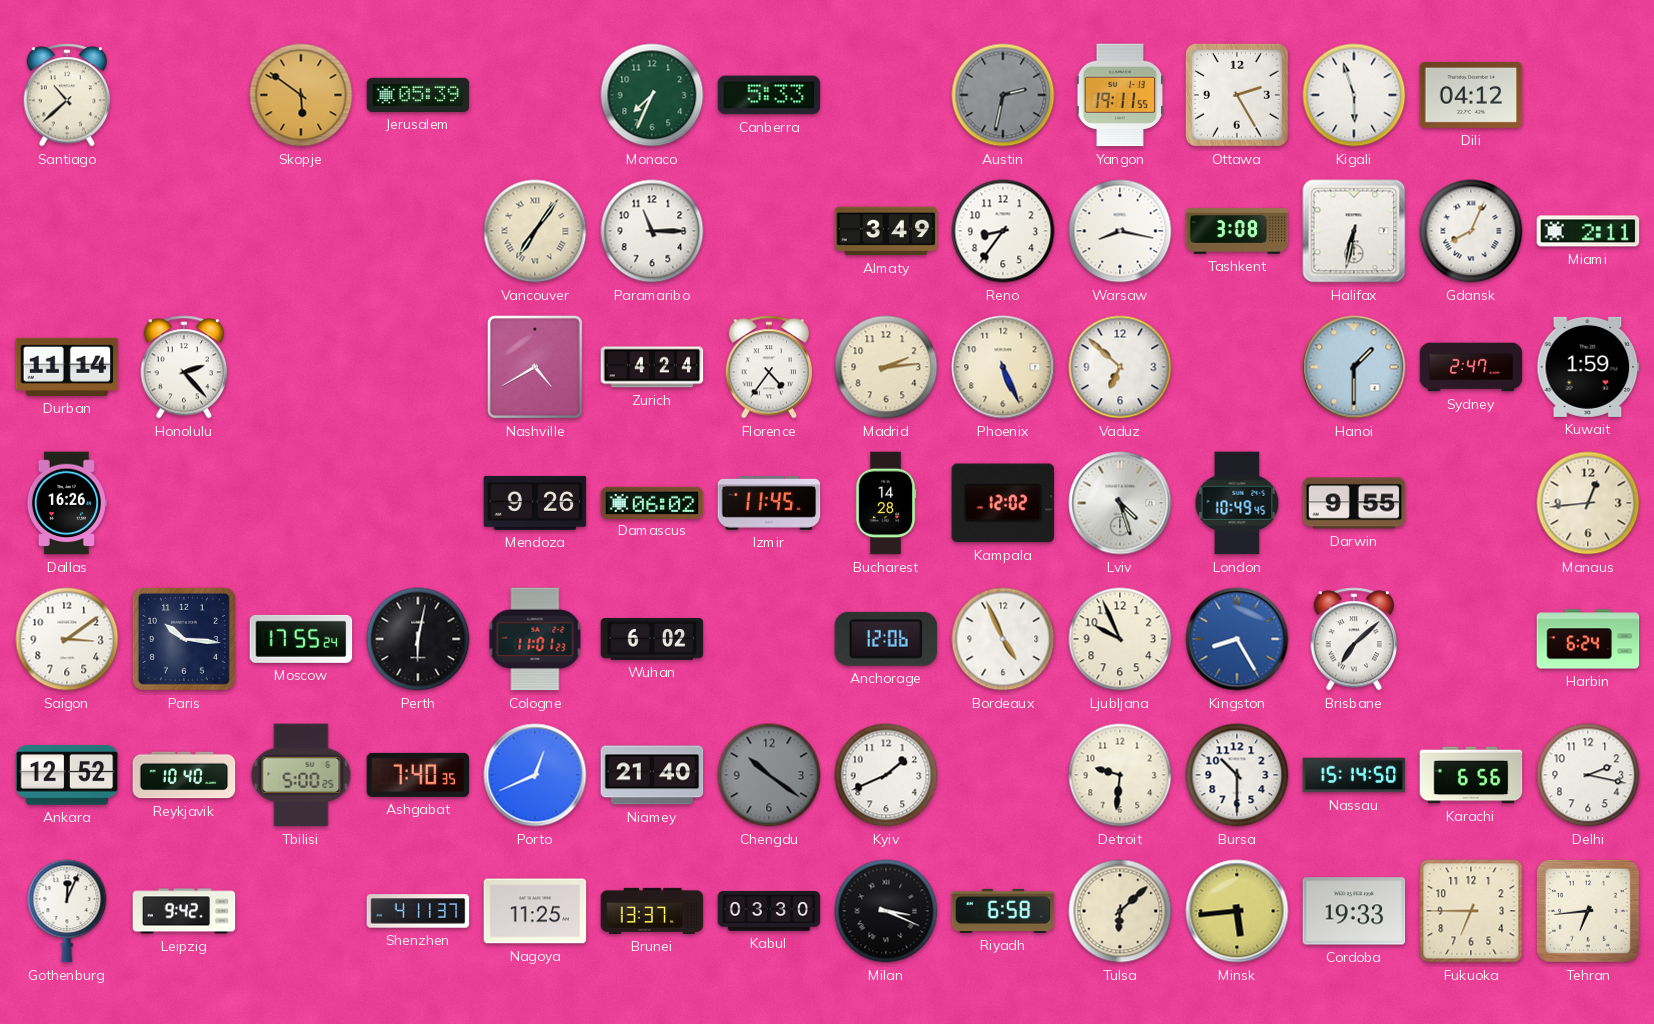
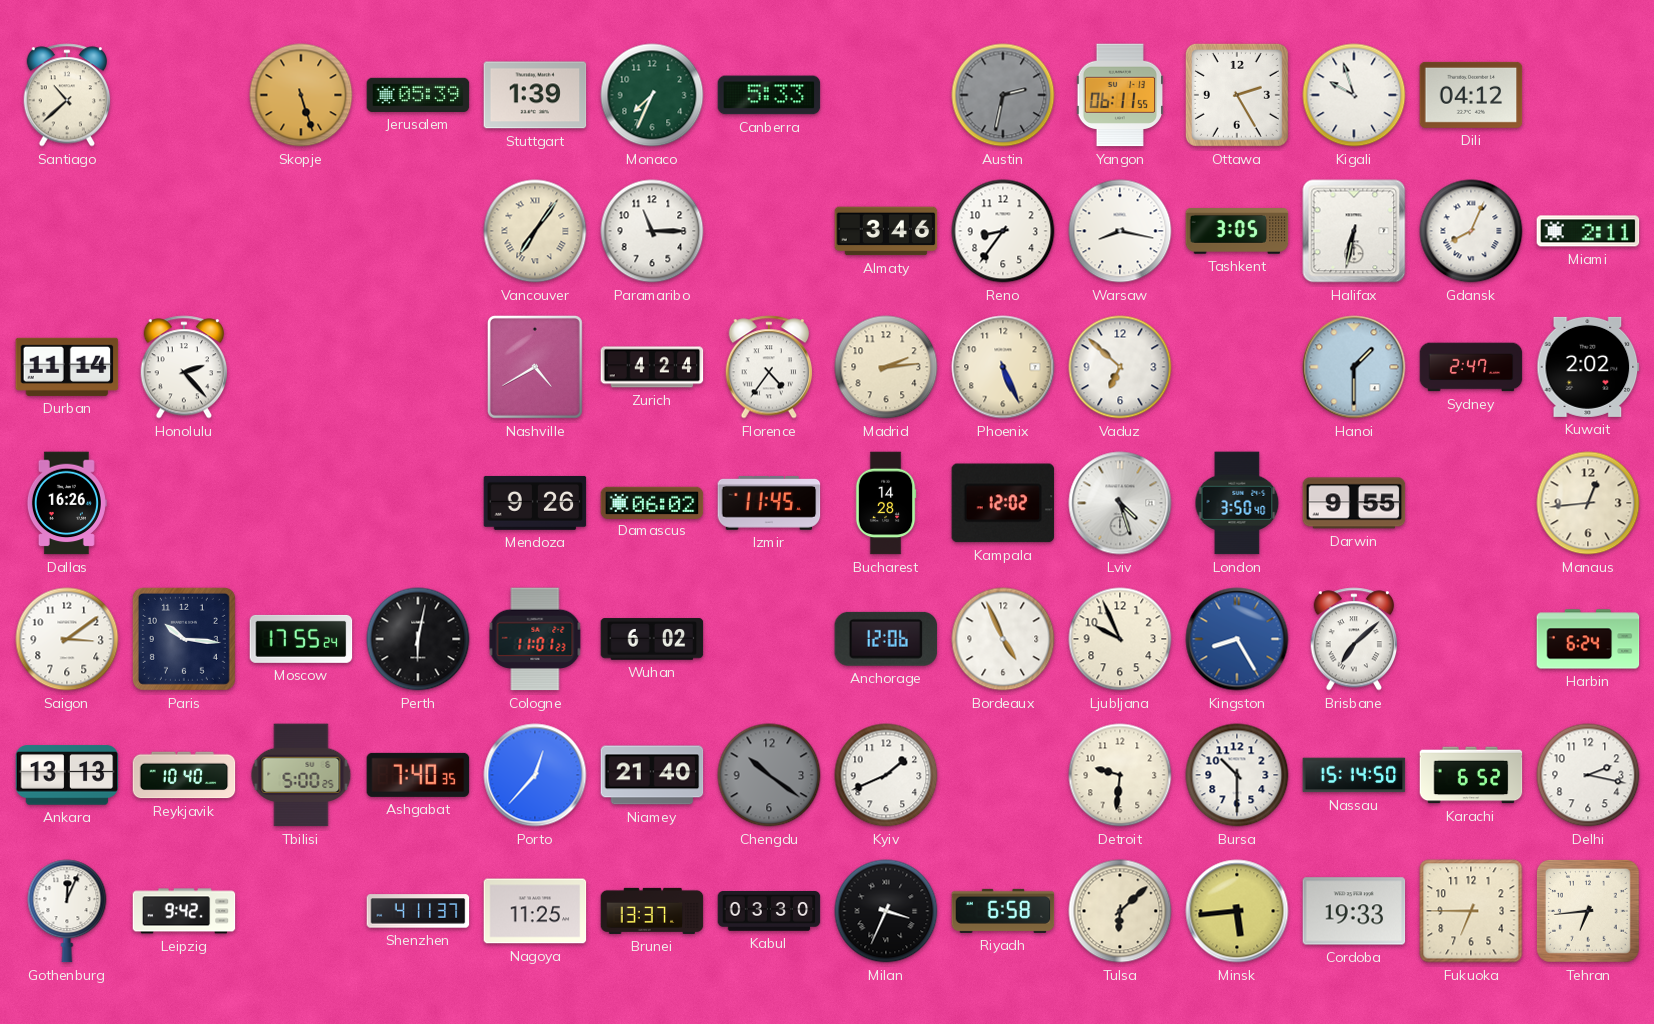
Skopje: 5:51 -> 5:27
Stuttgart: none -> 1:39
Yangon: 19:11 -> 06:11
Kigali: 5:57 -> 9:57
Almaty: 3:49 -> 3:46
Tashkent: 3:08 -> 3:05
Kuwait: 1:59 -> 2:02
London: 10:49 -> 3:50
Ankara: 12:52 -> 13:13
Porto: 12:41 -> 12:37
Karachi: 6:56 -> 6:52
Milan: 3:19 -> 3:34
